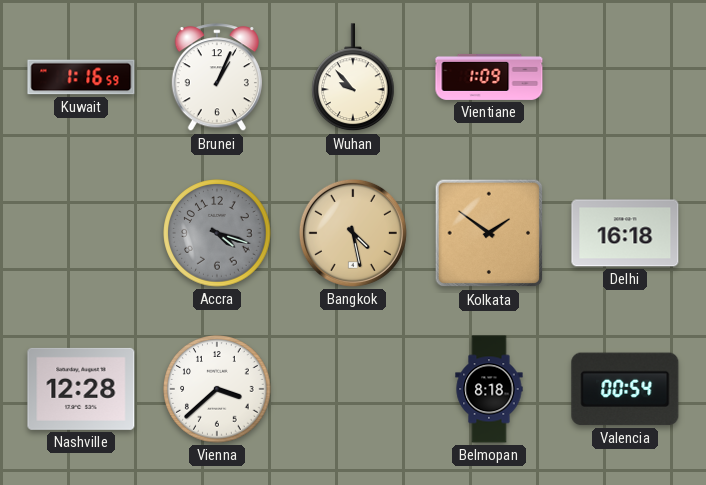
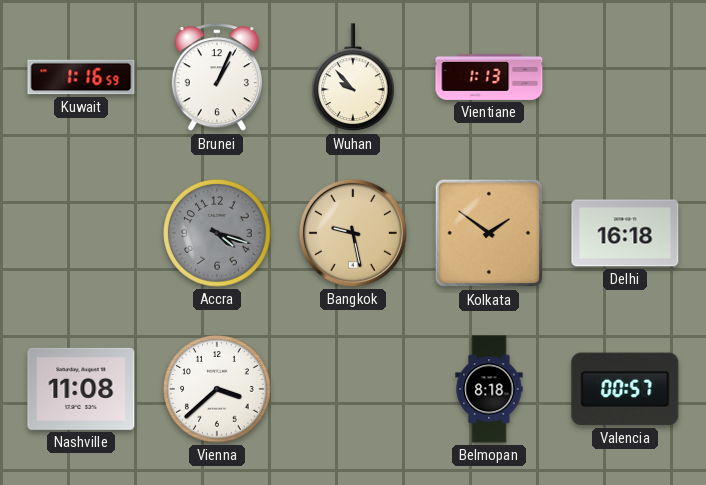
Vientiane: 1:09 -> 1:13
Bangkok: 4:28 -> 9:28
Nashville: 12:28 -> 11:08
Valencia: 00:54 -> 00:57
